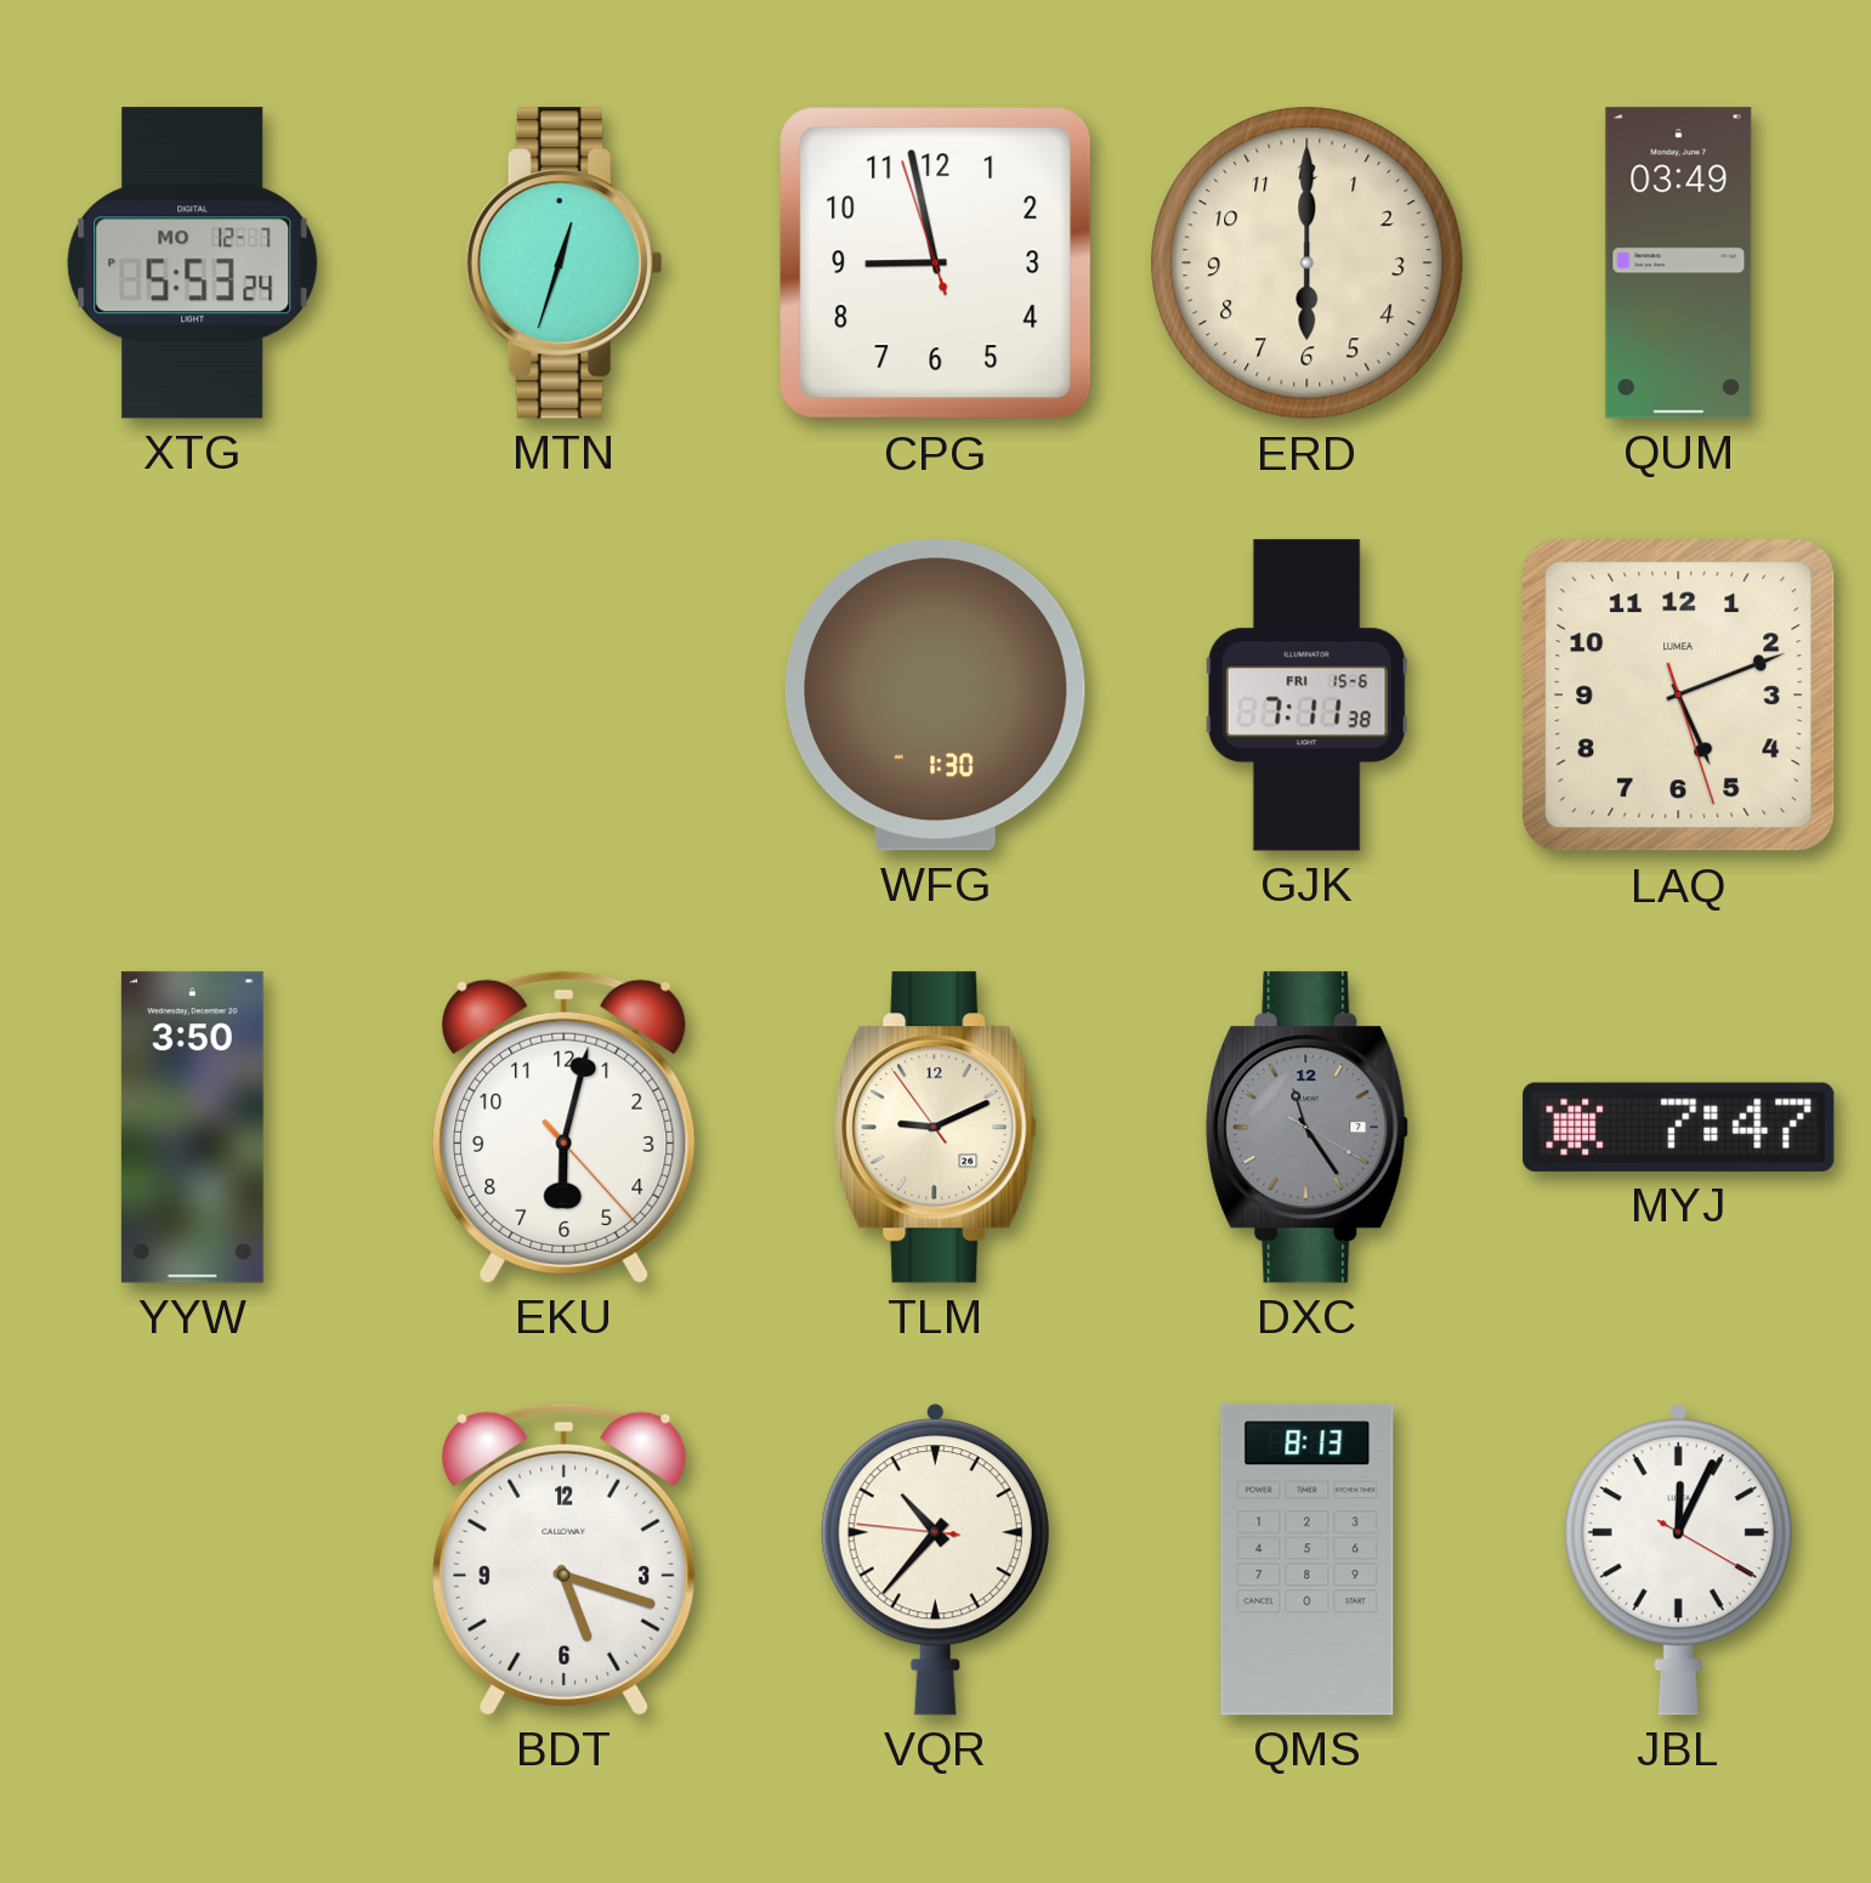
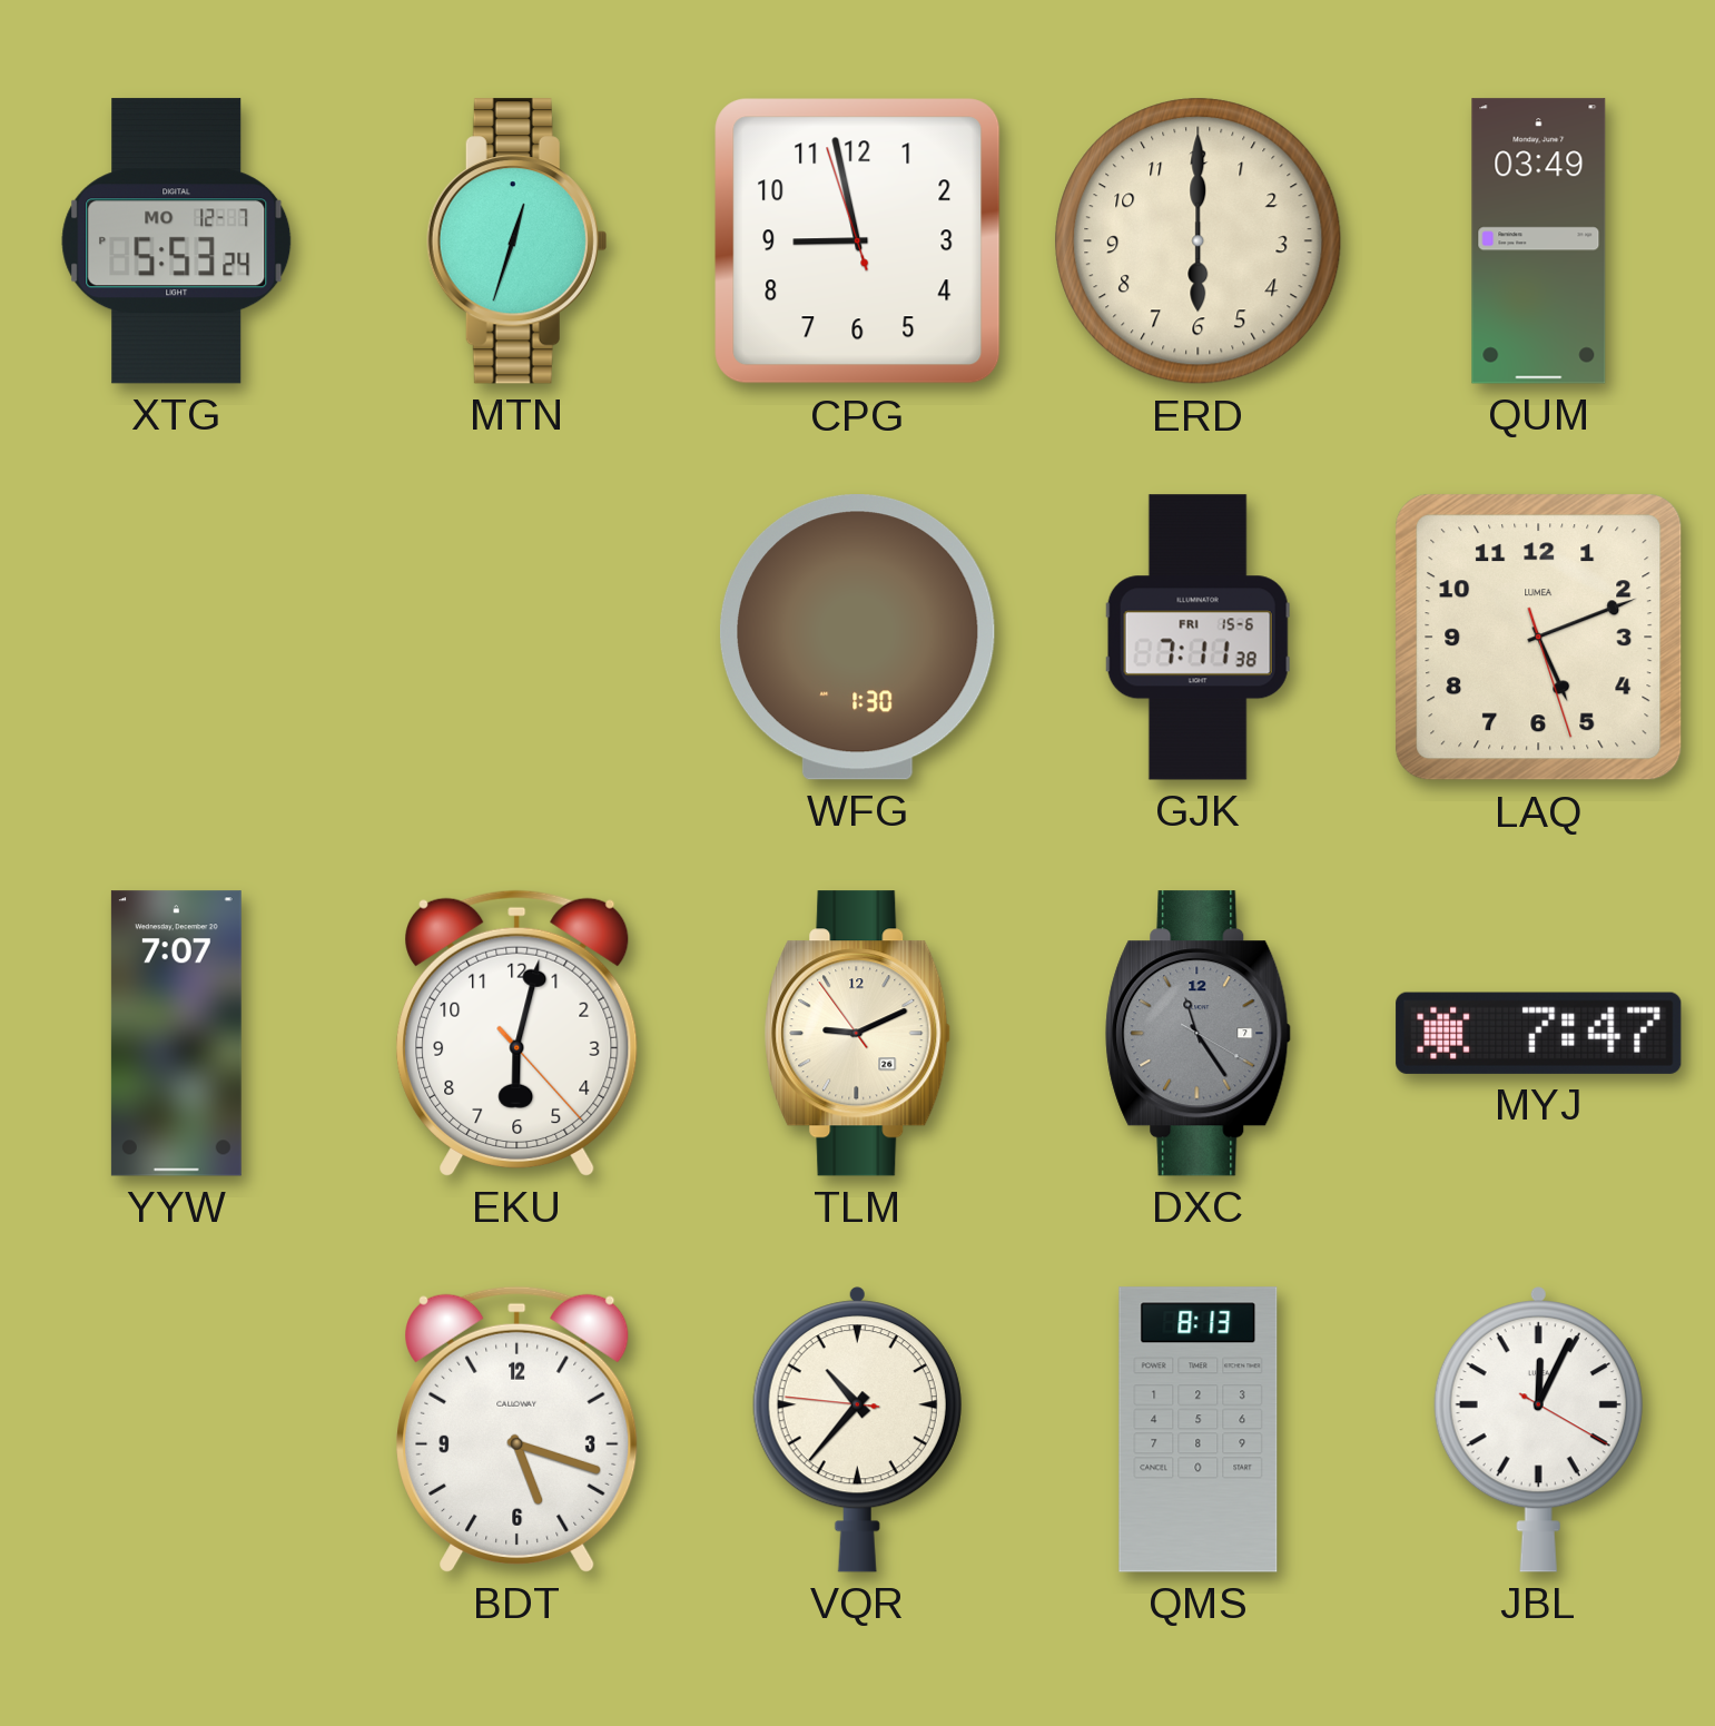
YYW: 3:50 -> 7:07
